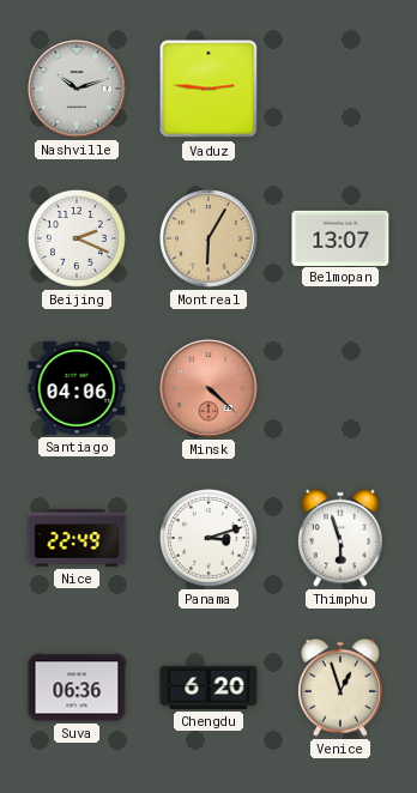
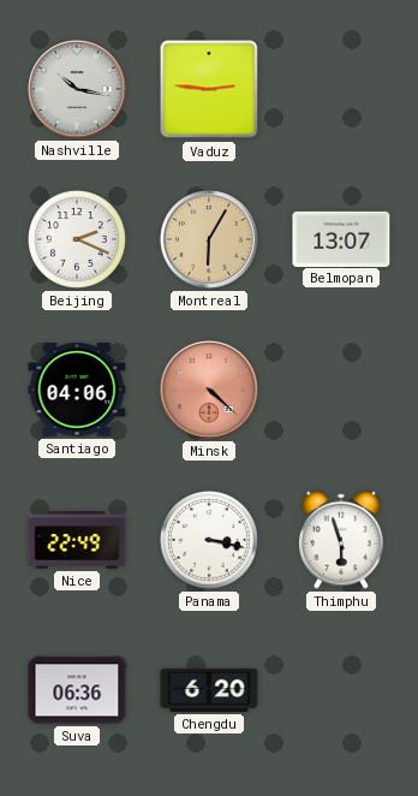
Nashville: 10:12 -> 10:17
Panama: 3:12 -> 3:17
Venice: 12:57 -> none
